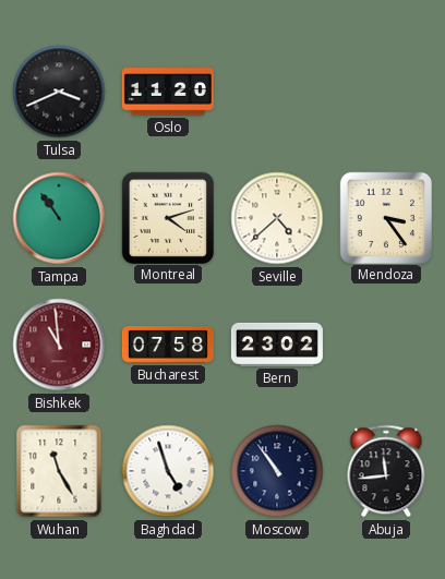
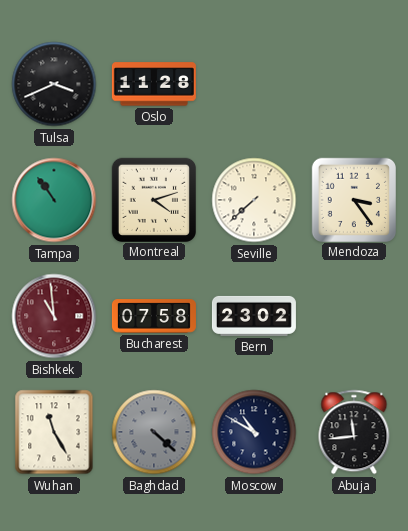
Oslo: 11:20 -> 11:28
Seville: 4:38 -> 7:38
Baghdad: 4:57 -> 4:22
Baghdad dial: white -> grey
Moscow: 10:54 -> 10:50
